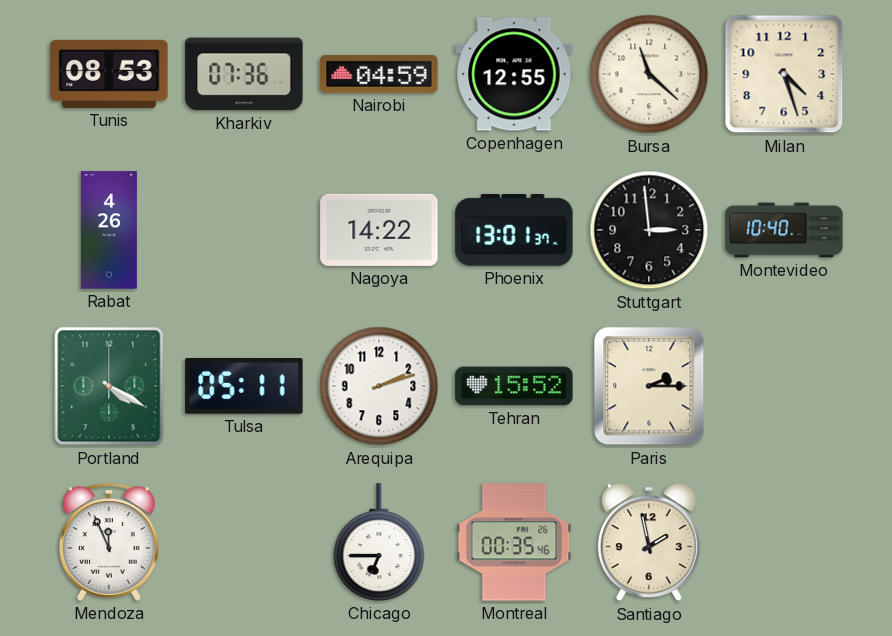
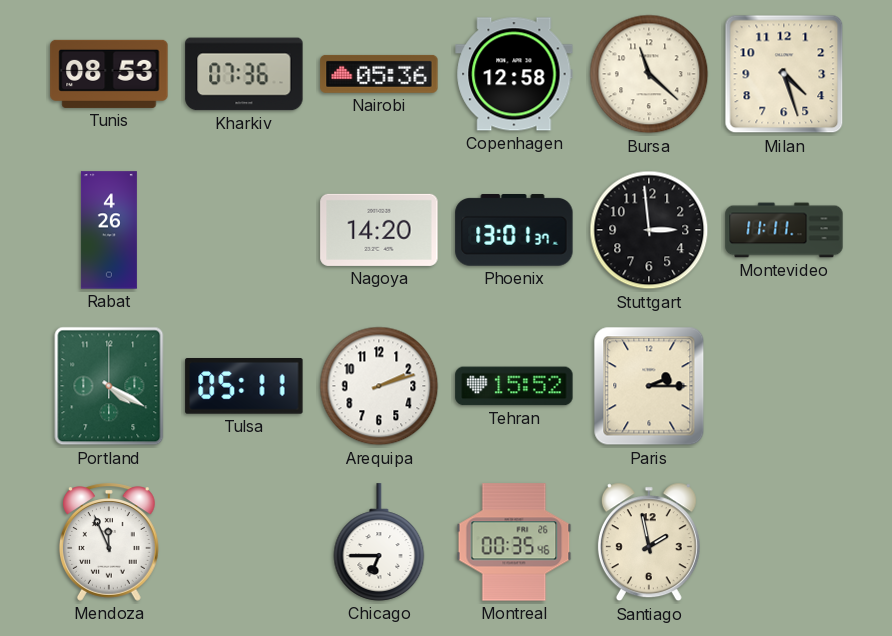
Nairobi: 04:59 -> 05:36
Copenhagen: 12:55 -> 12:58
Nagoya: 14:22 -> 14:20
Montevideo: 10:40 -> 11:11
